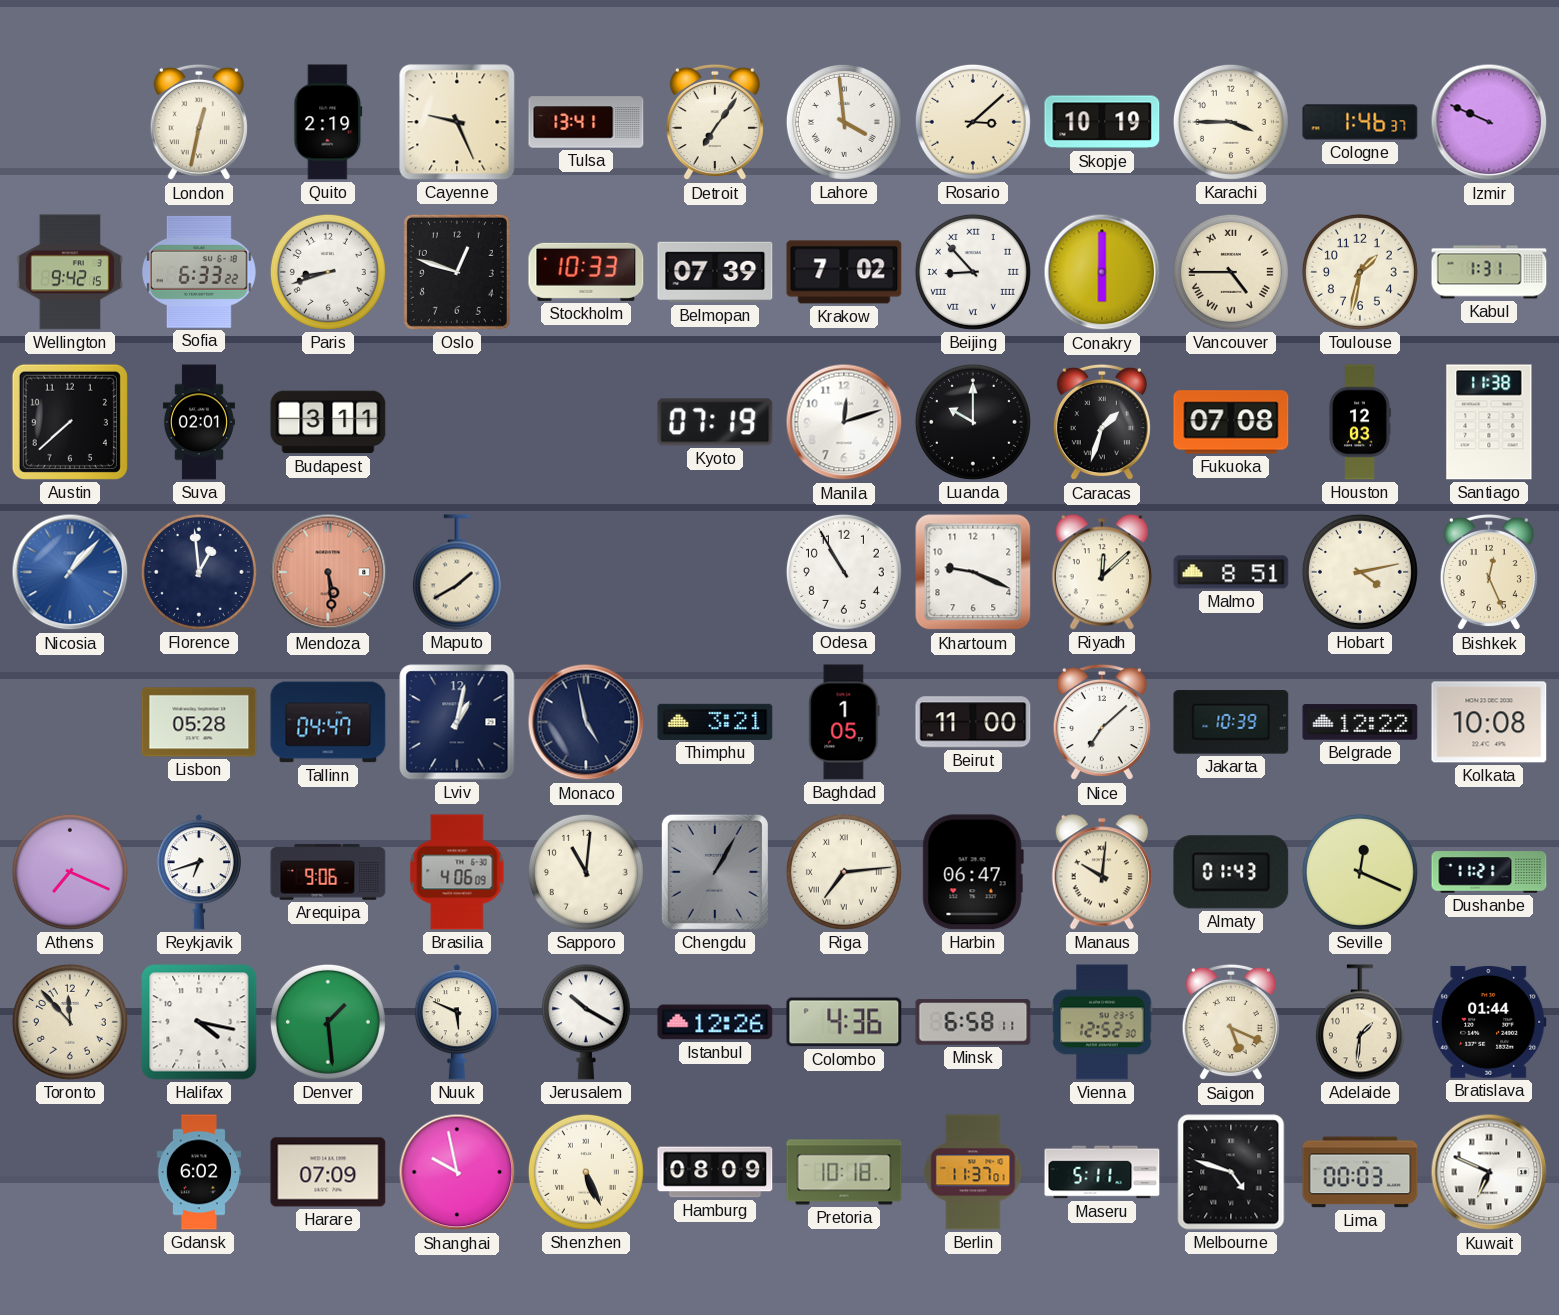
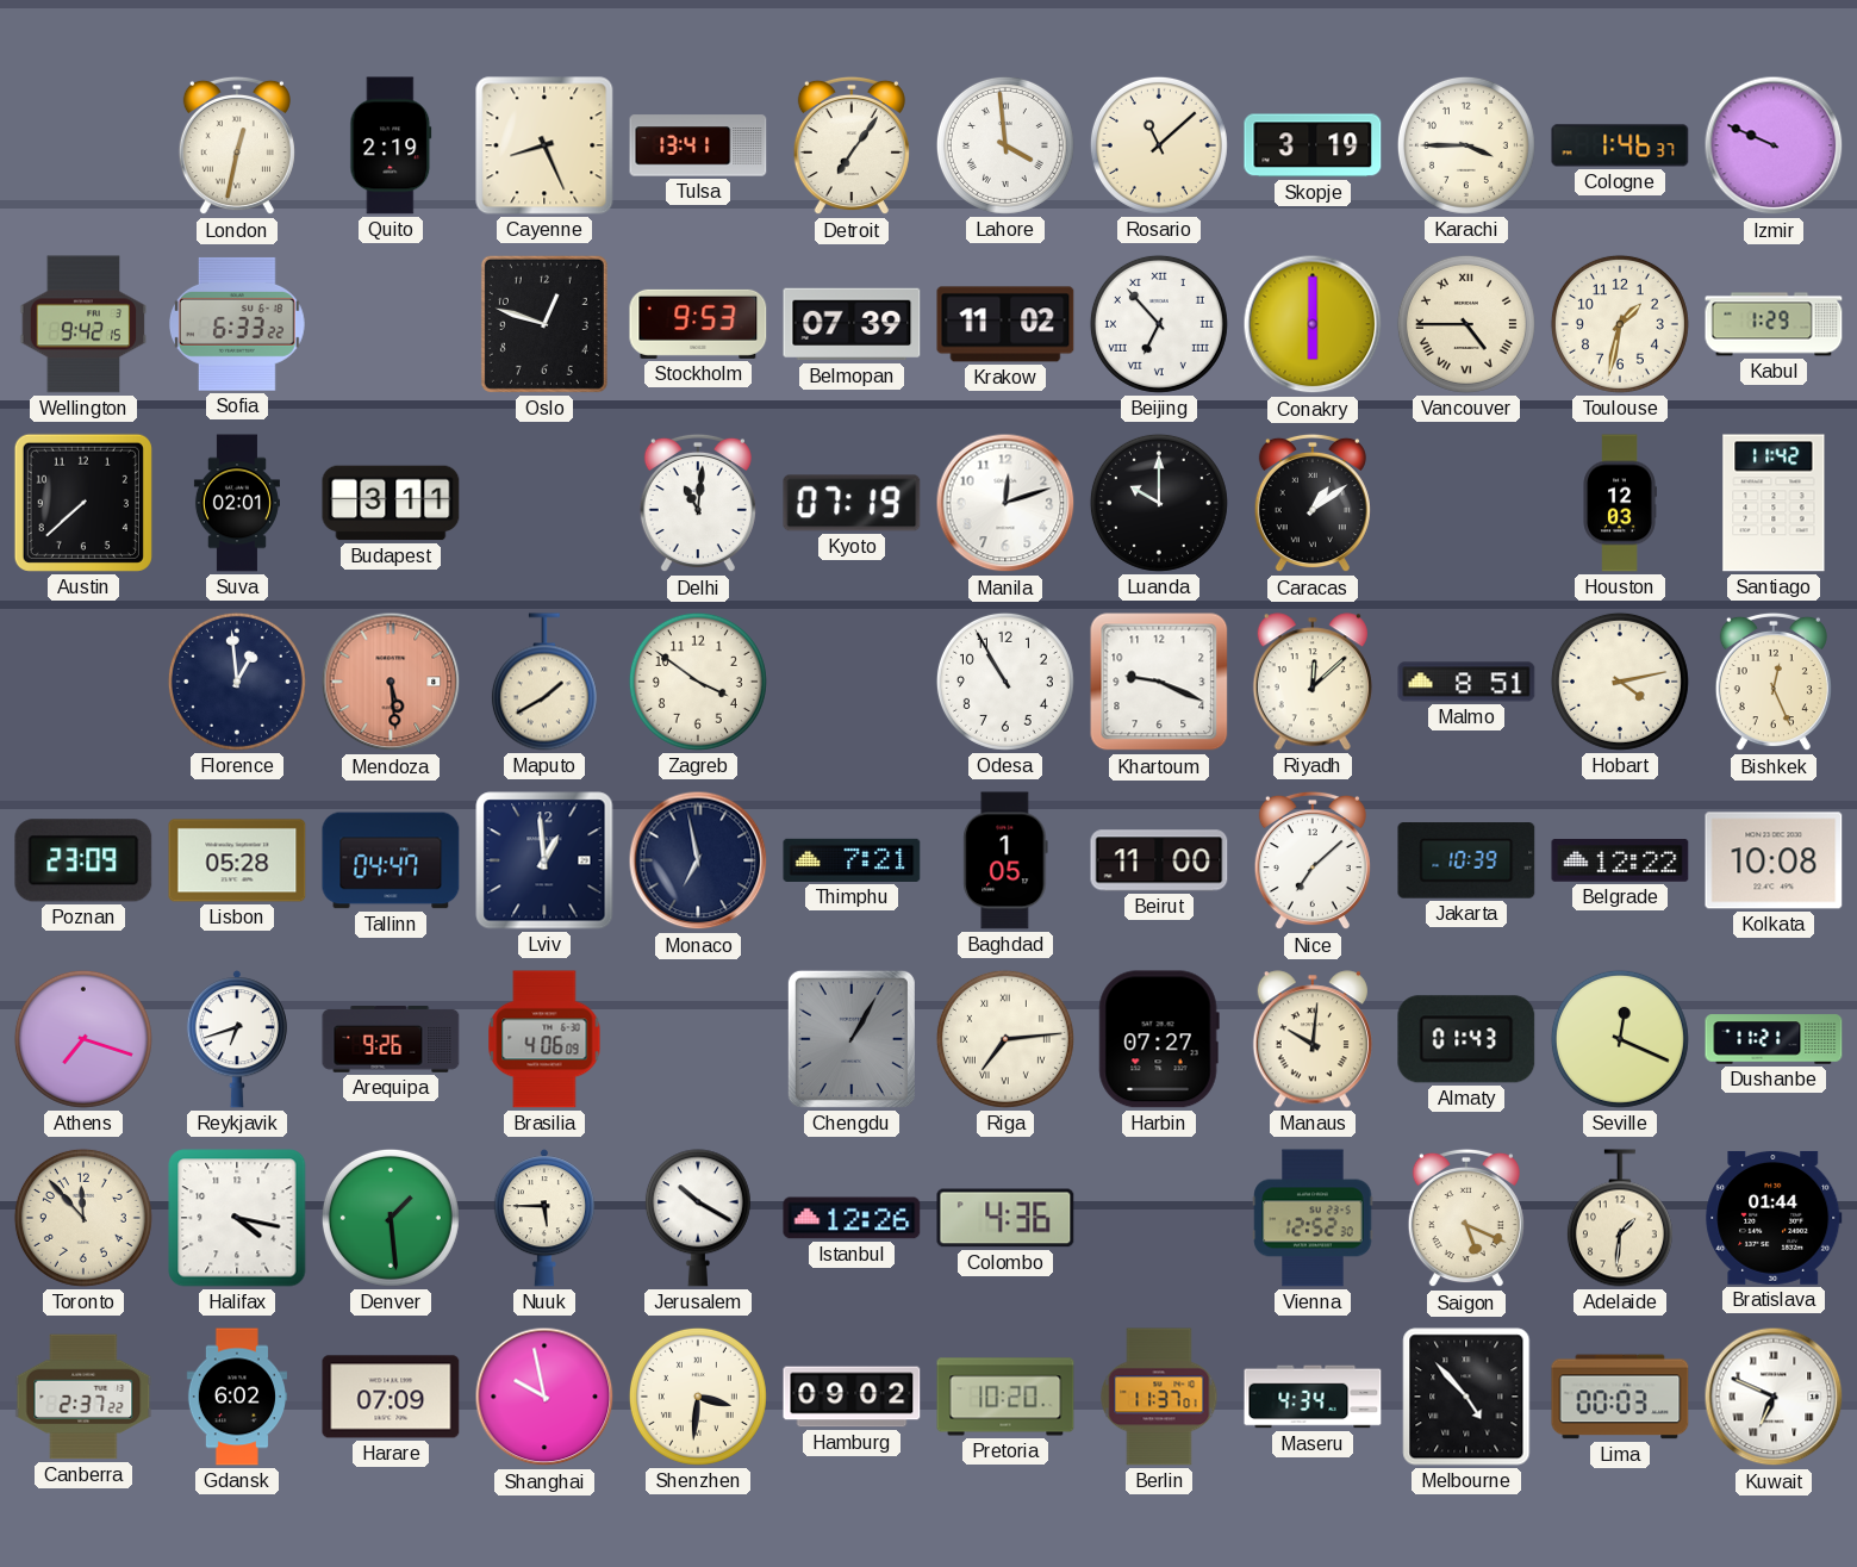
Cayenne: 9:26 -> 8:26
Rosario: 3:08 -> 11:08
Skopje: 10:19 -> 3:19
Paris: 8:42 -> none
Stockholm: 10:33 -> 9:53
Krakow: 7:02 -> 11:02
Beijing: 8:53 -> 6:53
Kabul: 1:31 -> 1:29
Delhi: none -> 11:01
Caracas: 1:33 -> 1:09
Fukuoka: 07:08 -> none
Santiago: 11:38 -> 11:42
Nicosia: 1:07 -> none
Zagreb: none -> 3:51
Poznan: none -> 23:09
Lviv: 1:02 -> 12:59
Monaco: 4:58 -> 6:58
Thimphu: 3:21 -> 7:21
Athens: 7:19 -> 7:18
Arequipa: 9:06 -> 9:26
Sapporo: 11:01 -> none
Harbin: 06:47 -> 07:27
Nuuk: 5:49 -> 5:45
Minsk: 6:58 -> none
Canberra: none -> 2:37
Shenzhen: 5:26 -> 3:31
Hamburg: 08:09 -> 09:02
Pretoria: 10:18 -> 10:20
Maseru: 5:11 -> 4:34
Melbourne: 4:48 -> 4:53
